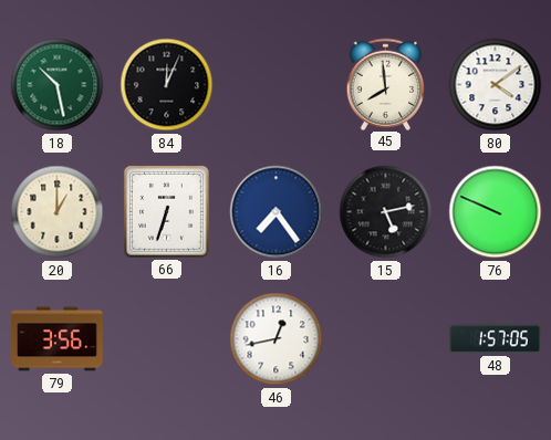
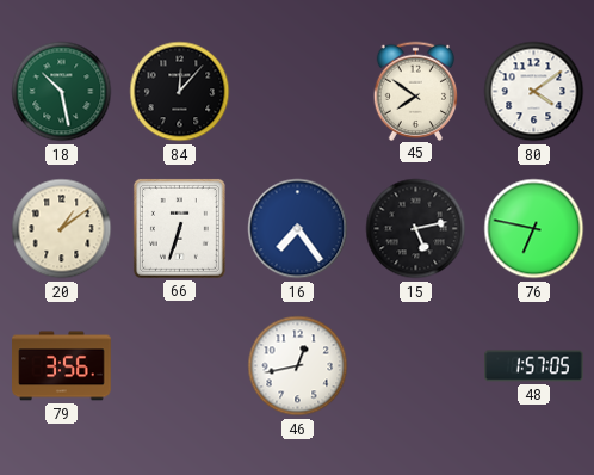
84: 12:04 -> 12:07
45: 7:59 -> 7:51
20: 1:00 -> 1:09
76: 9:49 -> 6:47
